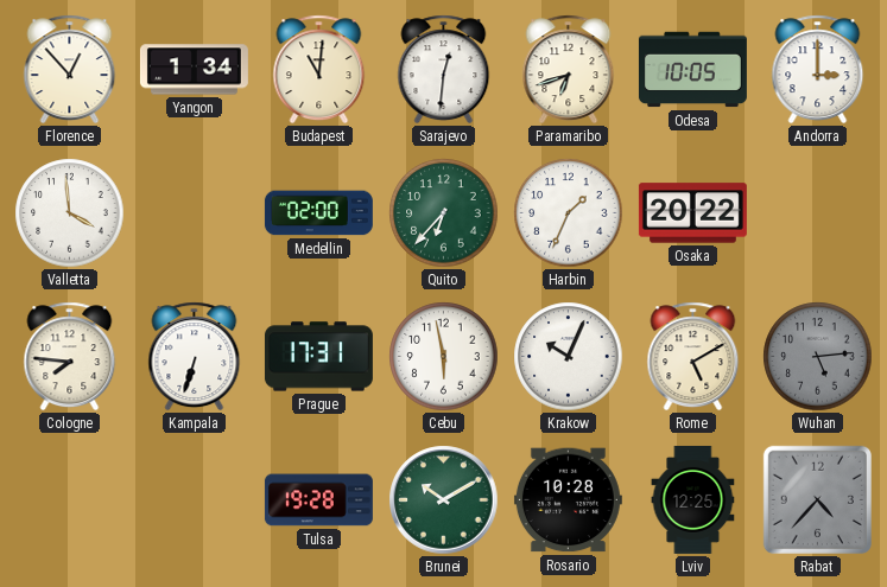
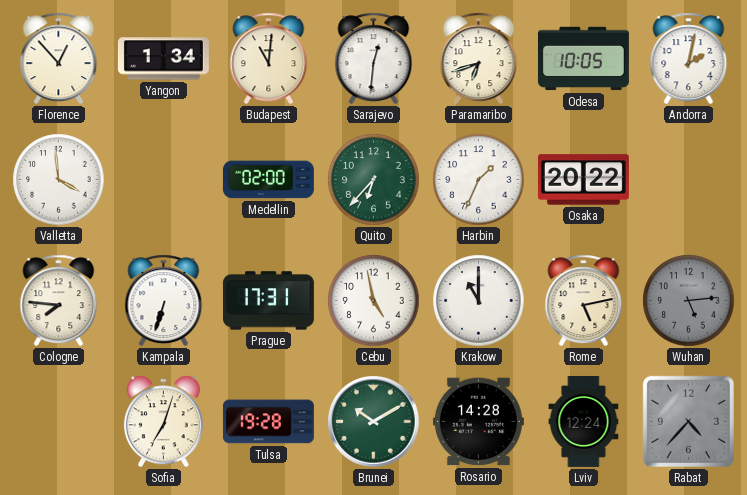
Andorra: 3:00 -> 2:02
Cebu: 5:58 -> 4:58
Krakow: 10:04 -> 11:00
Rome: 5:10 -> 5:13
Sofia: none -> 7:03
Rosario: 10:28 -> 14:28
Lviv: 12:25 -> 12:24
